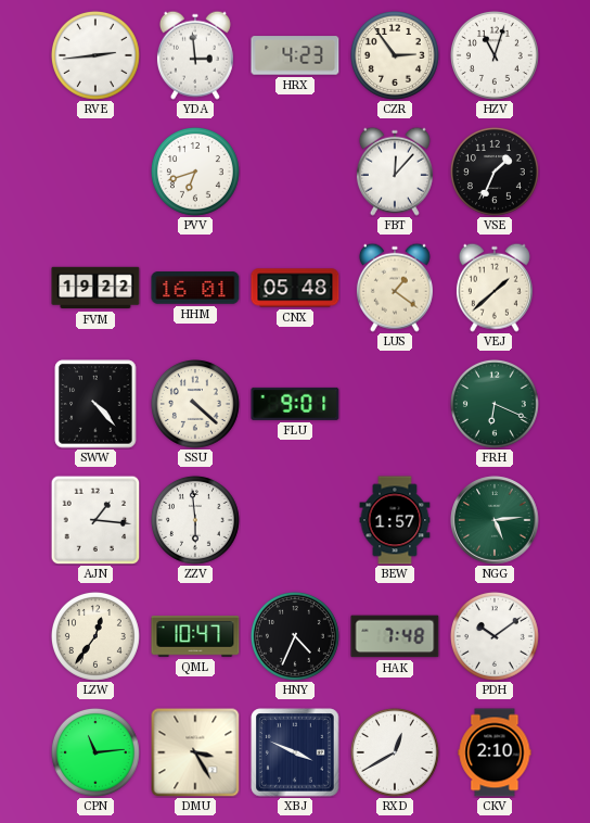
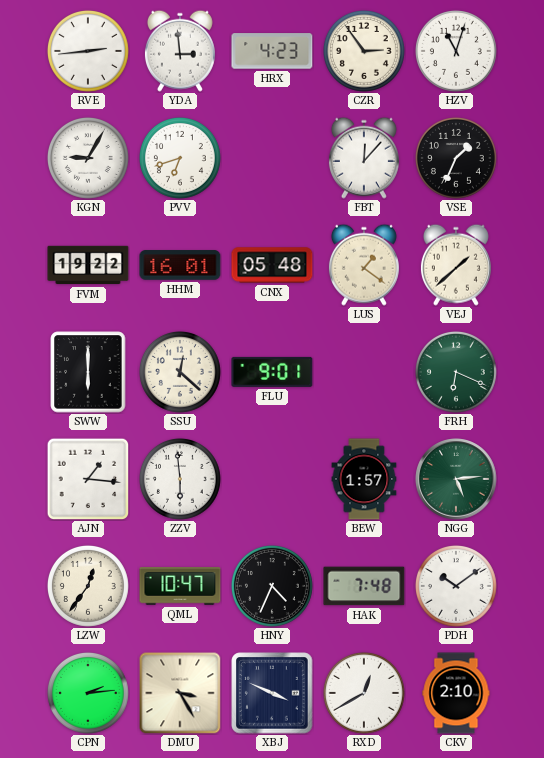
KGN: none -> 9:05
SWW: 4:23 -> 6:00
SSU: 4:22 -> 12:22
CPN: 11:14 -> 2:14
